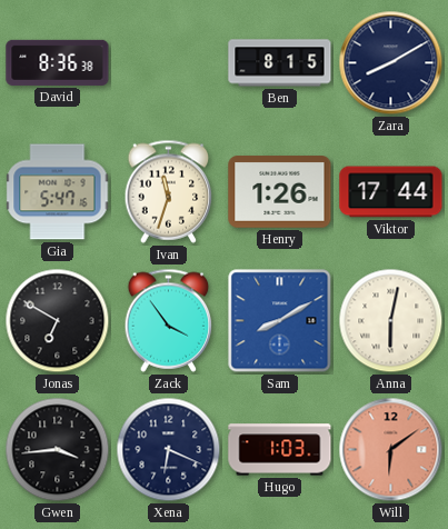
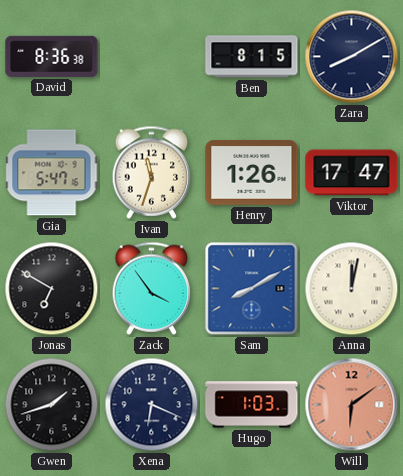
Viktor: 17:44 -> 17:47
Anna: 6:02 -> 12:02
Gwen: 3:44 -> 1:42
